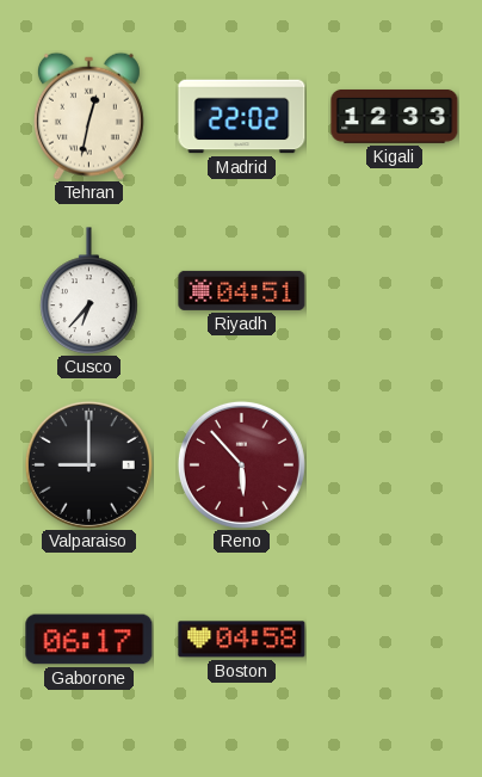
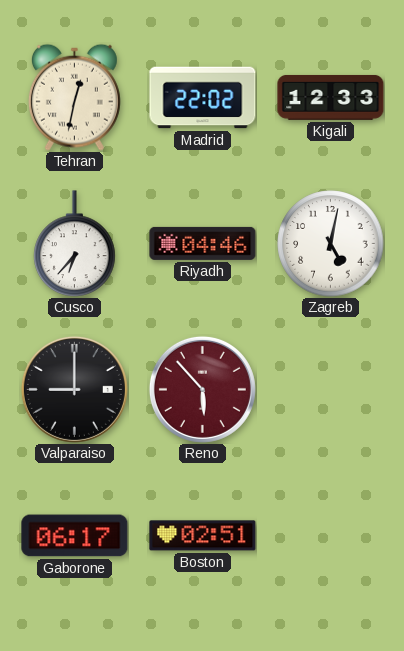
Riyadh: 04:51 -> 04:46
Zagreb: none -> 5:02
Boston: 04:58 -> 02:51
